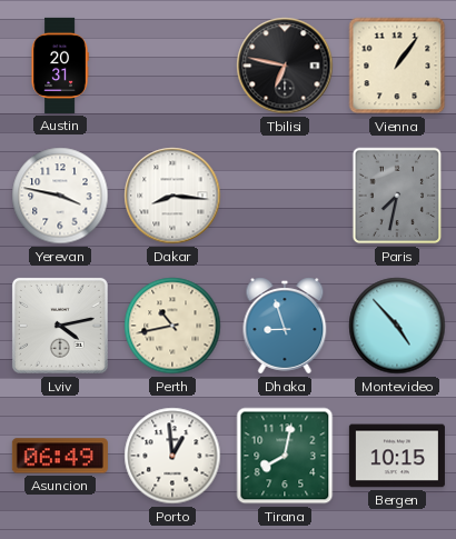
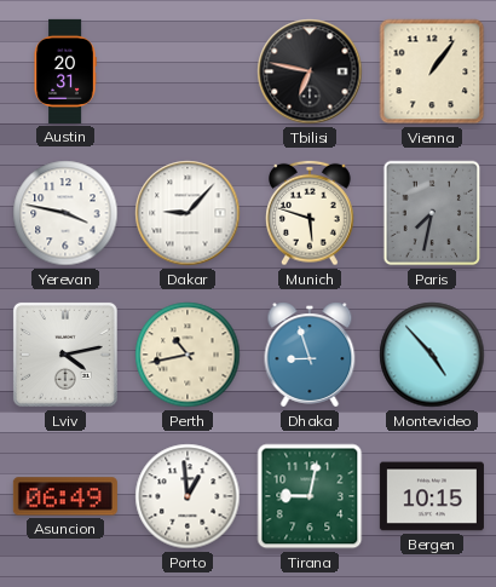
Dakar: 8:16 -> 9:07
Munich: none -> 5:48
Tirana: 8:02 -> 9:02
